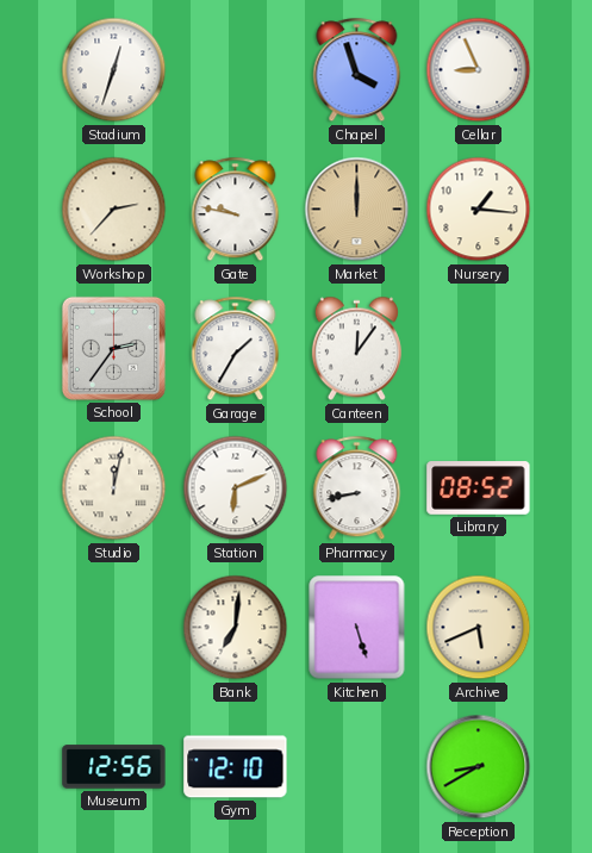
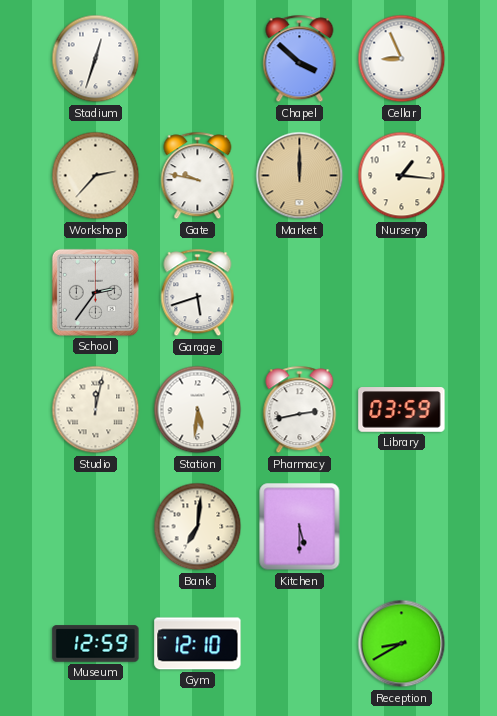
Chapel: 3:57 -> 3:52
Garage: 1:35 -> 5:42
Canteen: 12:06 -> none
Station: 6:11 -> 5:31
Pharmacy: 8:43 -> 2:43
Library: 08:52 -> 03:59
Kitchen: 5:27 -> 5:30
Archive: 5:41 -> none
Museum: 12:56 -> 12:59
